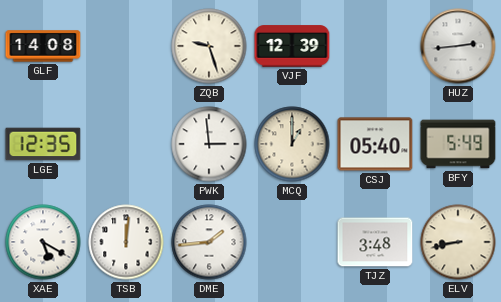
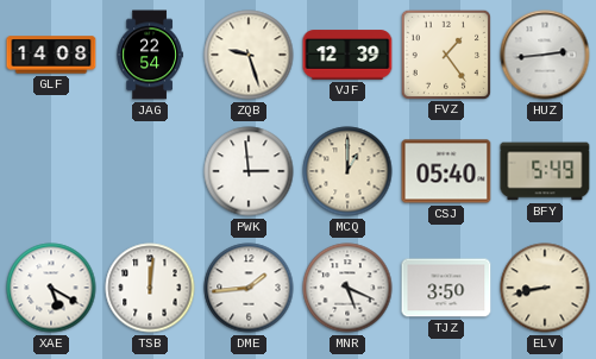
JAG: none -> 22:54
FVZ: none -> 1:24
LGE: 12:35 -> none
MNR: none -> 5:19
TJZ: 3:48 -> 3:50
